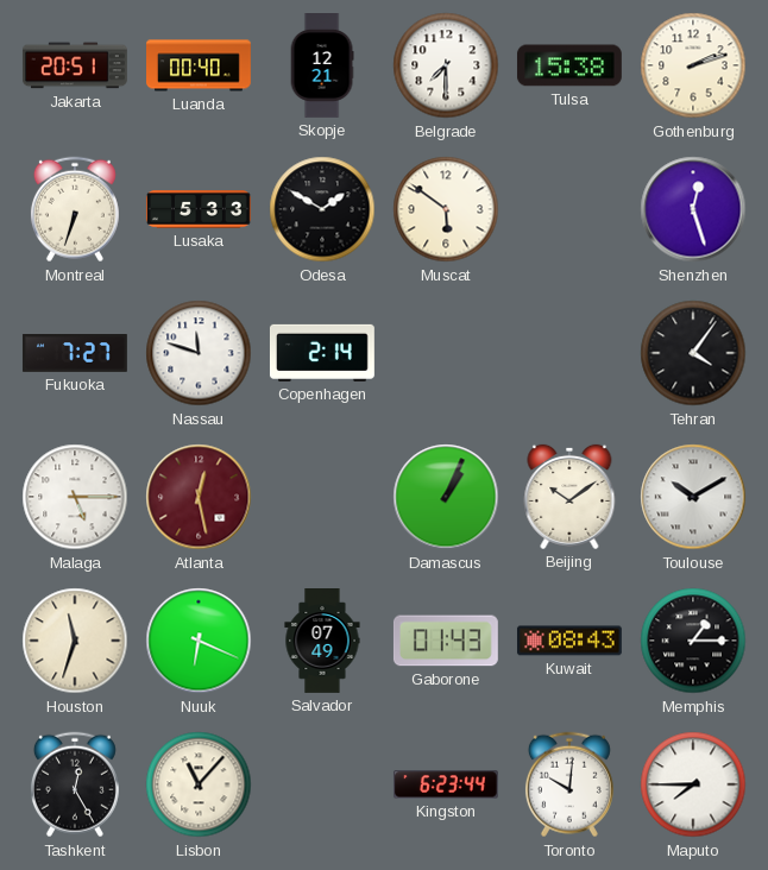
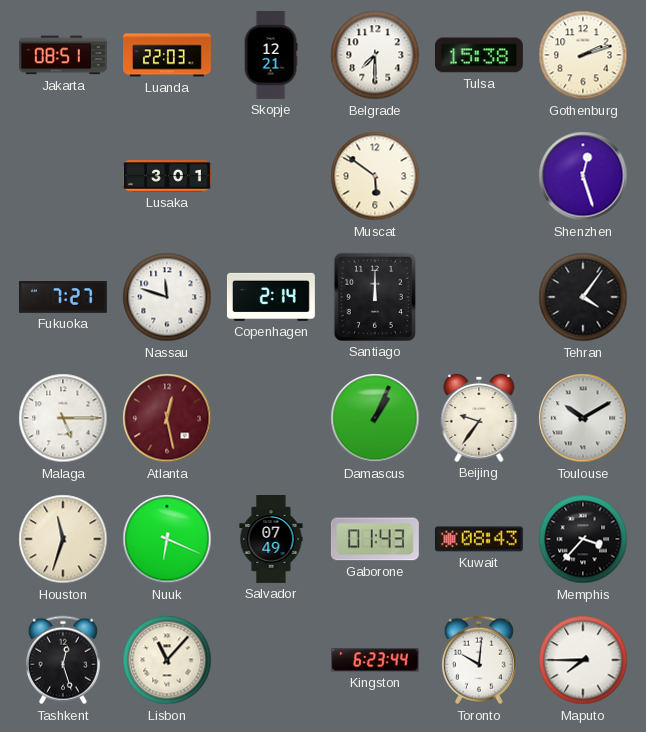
Jakarta: 20:51 -> 08:51
Luanda: 00:40 -> 22:03
Montreal: 6:33 -> none
Lusaka: 5:33 -> 3:01
Odesa: 1:50 -> none
Santiago: none -> 12:00
Beijing: 10:09 -> 9:36
Memphis: 1:15 -> 3:37
Tashkent: 12:25 -> 12:27
